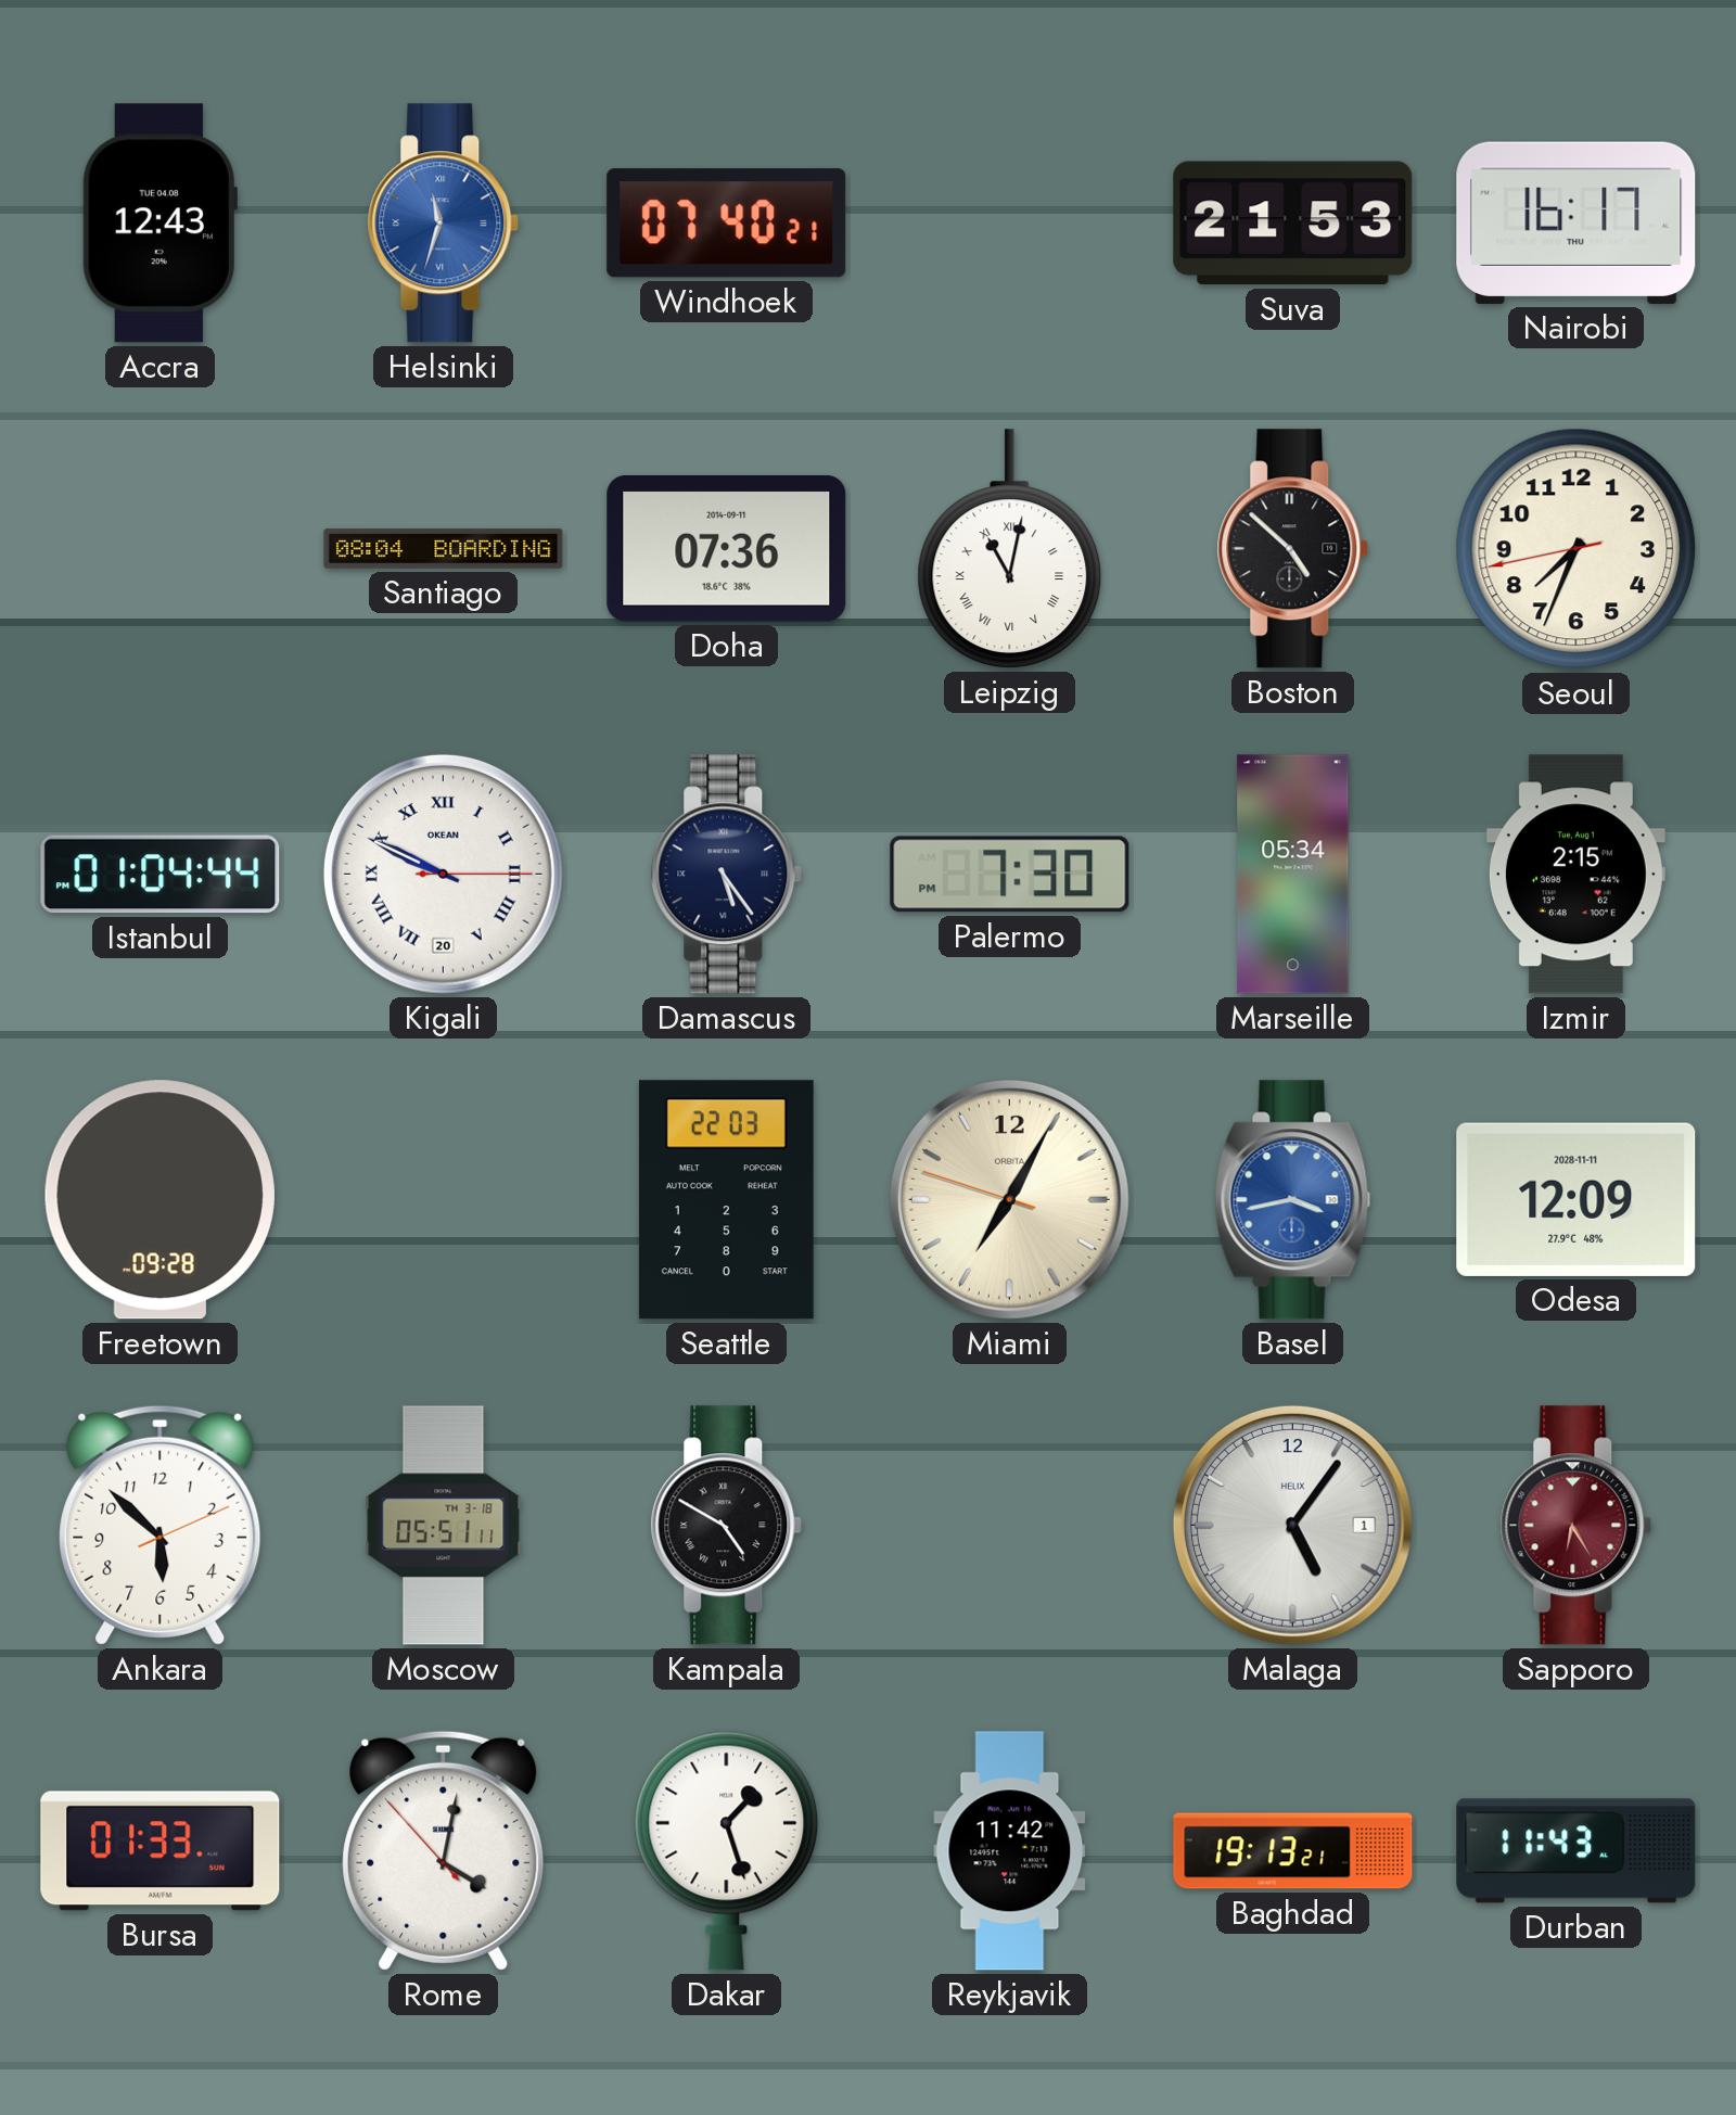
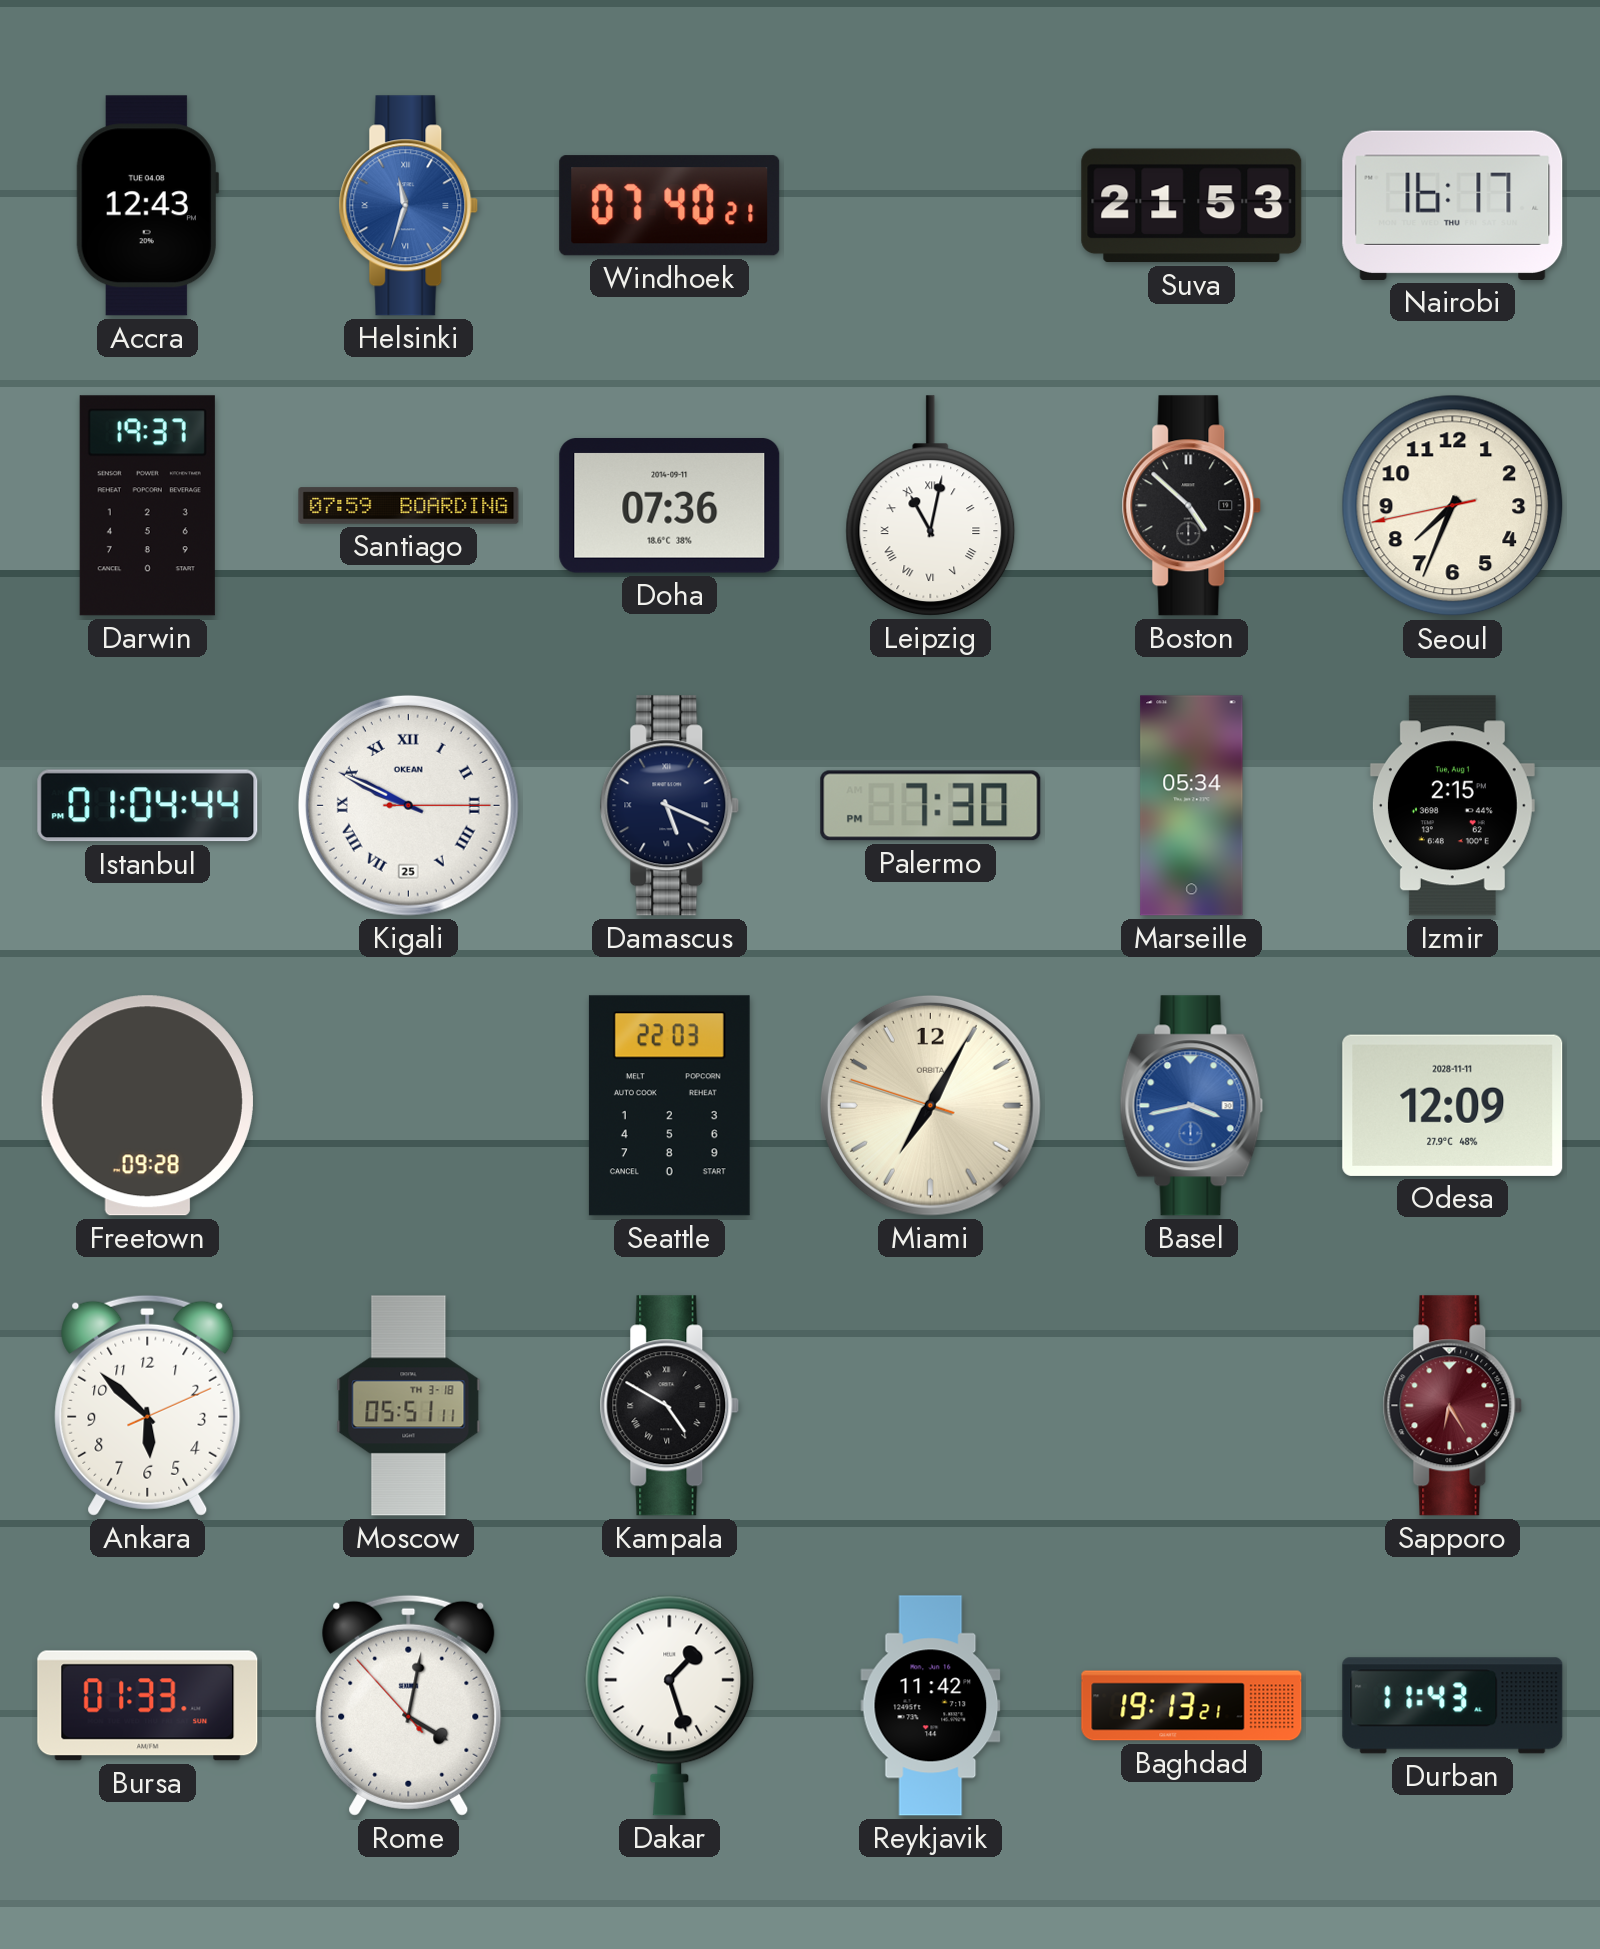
Darwin: none -> 19:37
Santiago: 08:04 -> 07:59
Kigali date: 20 -> 25
Damascus: 5:24 -> 5:19
Malaga: 5:06 -> none
